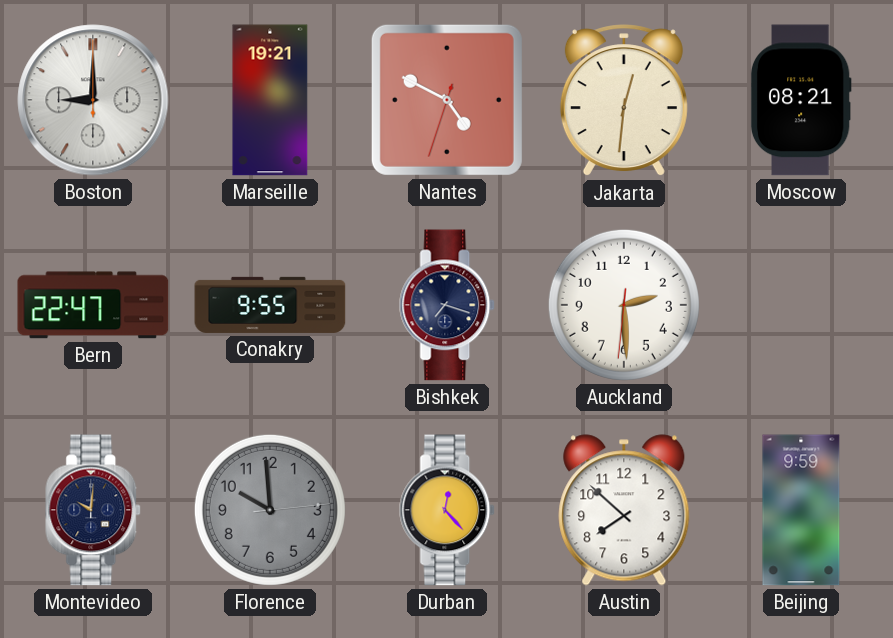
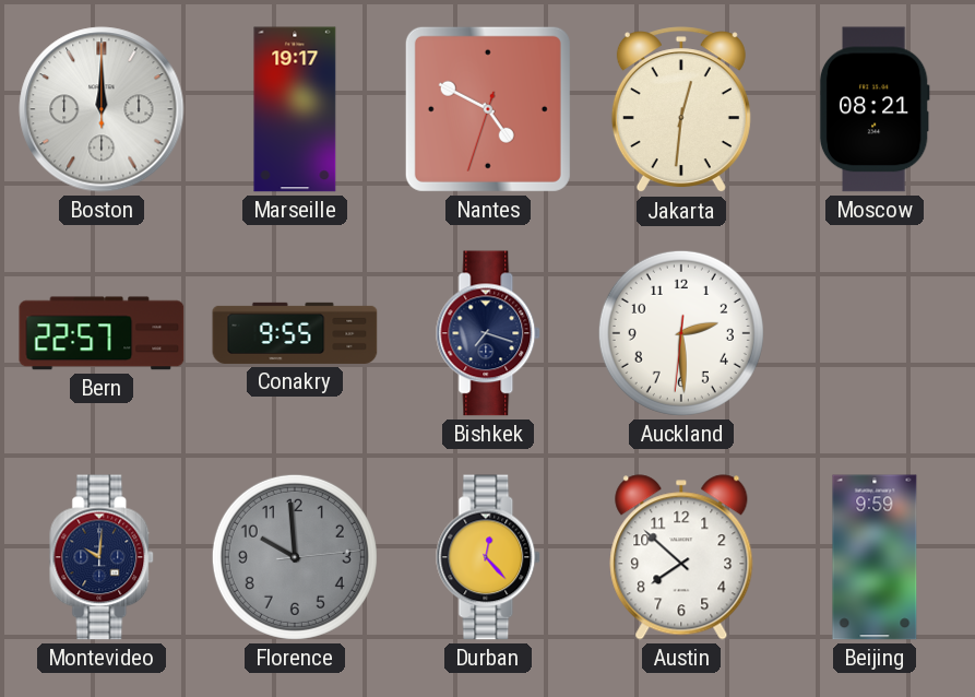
Boston: 9:00 -> 12:00
Marseille: 19:21 -> 19:17
Bern: 22:47 -> 22:57
